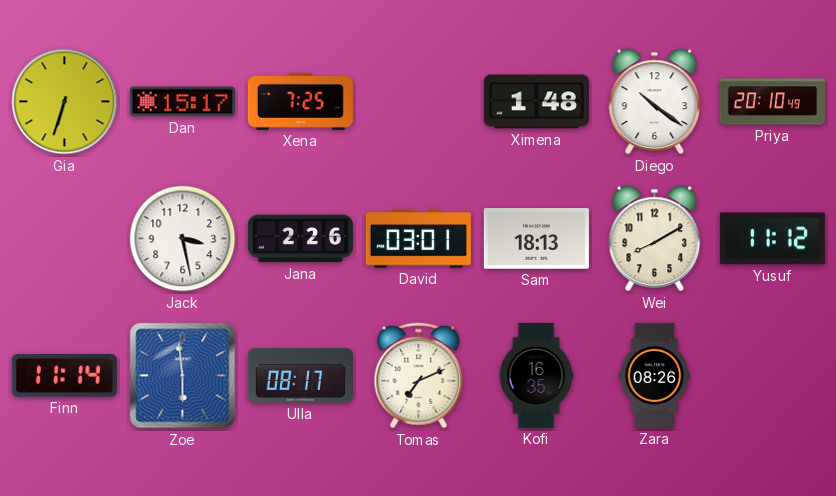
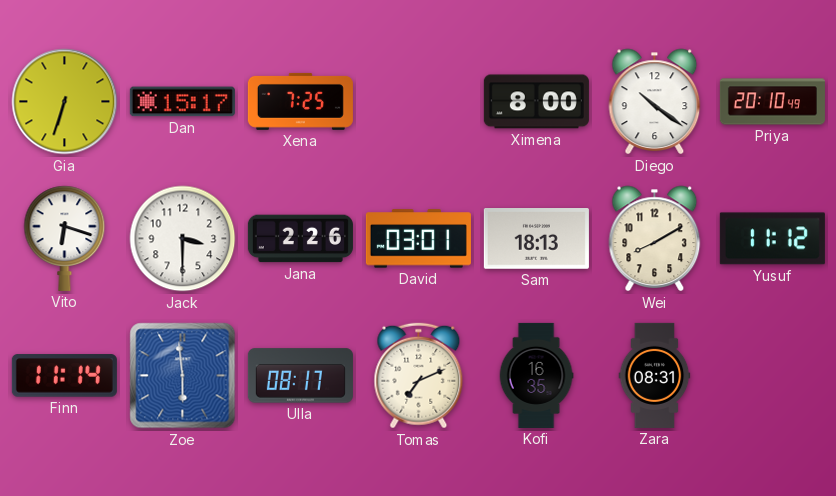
Ximena: 1:48 -> 8:00
Vito: none -> 6:18
Jack: 3:28 -> 3:30
Zara: 08:26 -> 08:31
